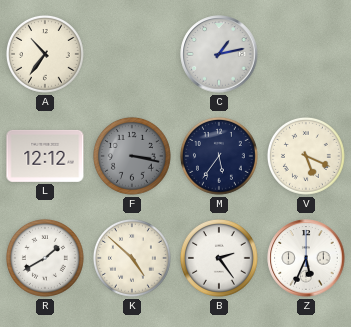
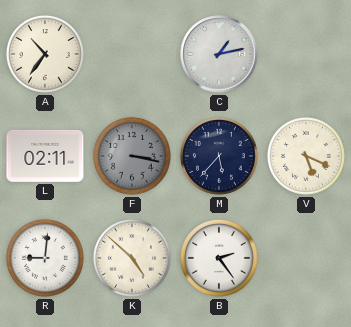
L: 12:12 -> 02:11
M: 5:36 -> 5:37
R: 1:40 -> 9:01
Z: 5:34 -> none
